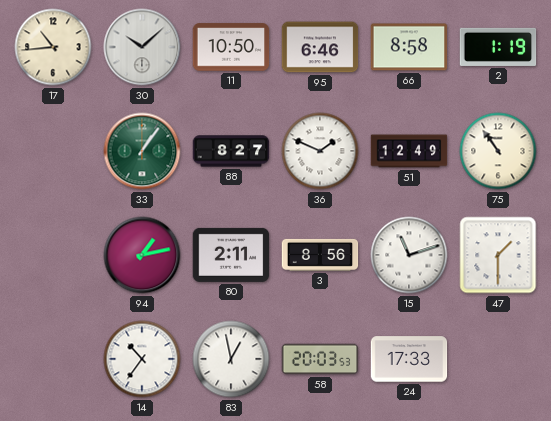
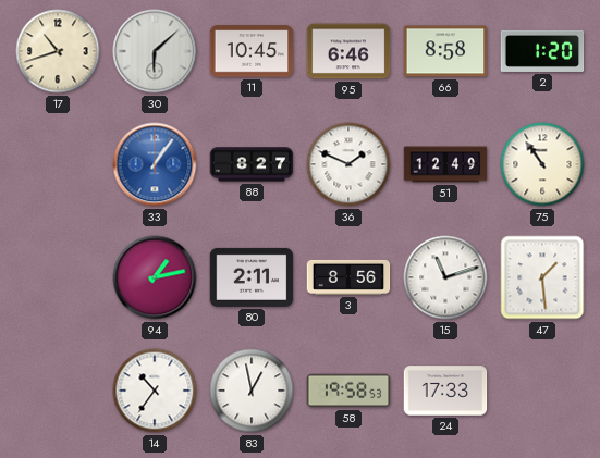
17: 10:44 -> 10:42
30: 10:08 -> 6:08
11: 10:50 -> 10:45
2: 1:19 -> 1:20
33 dial: green -> blue
47: 1:30 -> 1:29
58: 20:03 -> 19:58
